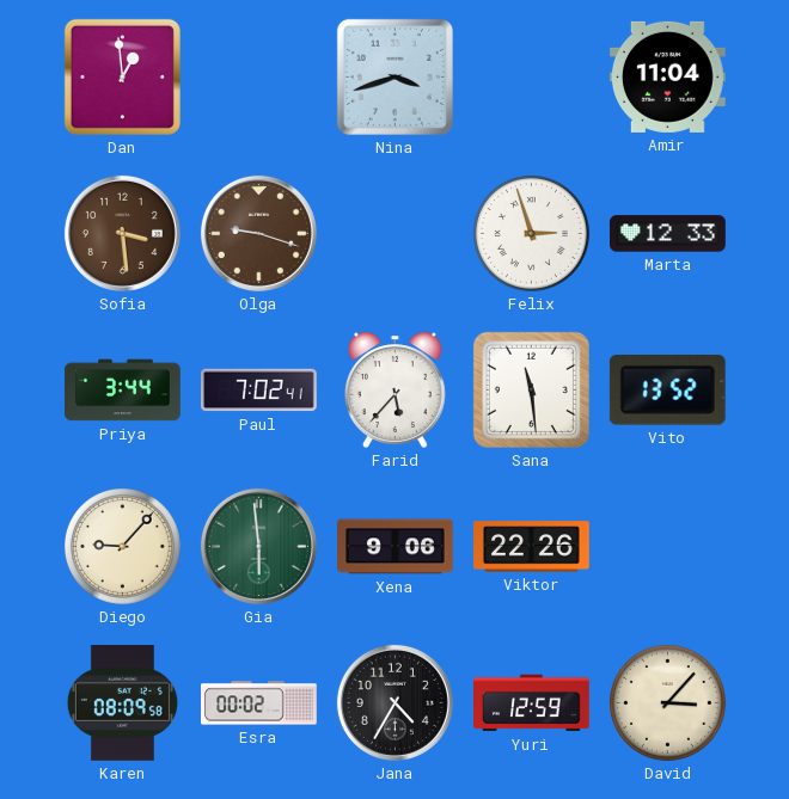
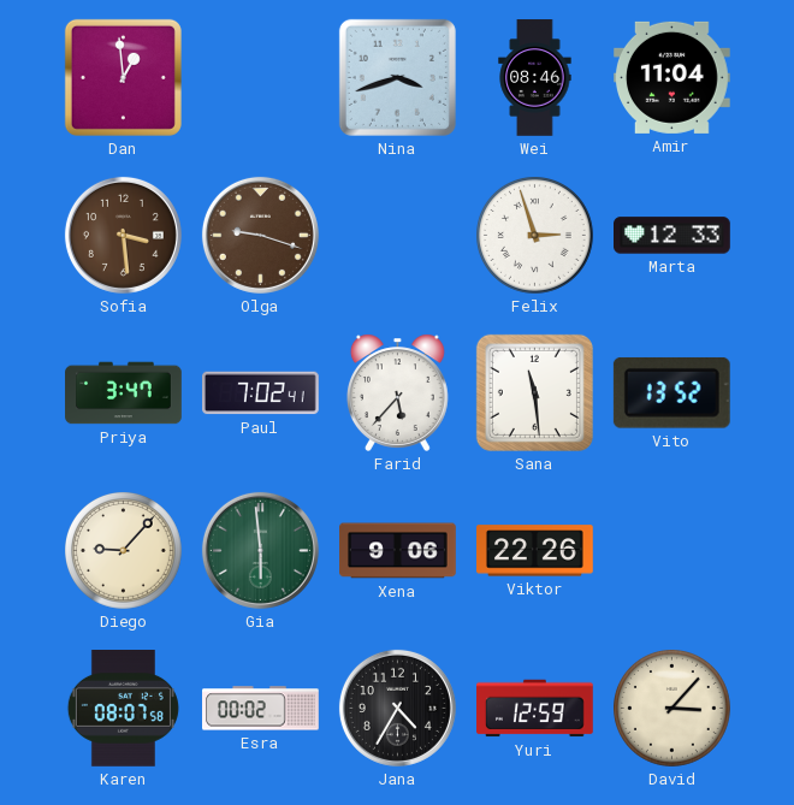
Wei: none -> 08:46
Priya: 3:44 -> 3:47
Karen: 08:09 -> 08:07
